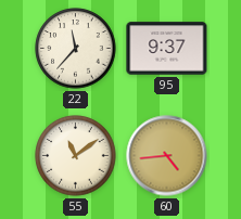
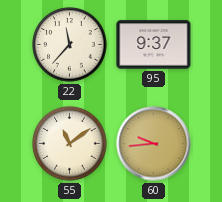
60: 4:44 -> 9:44
